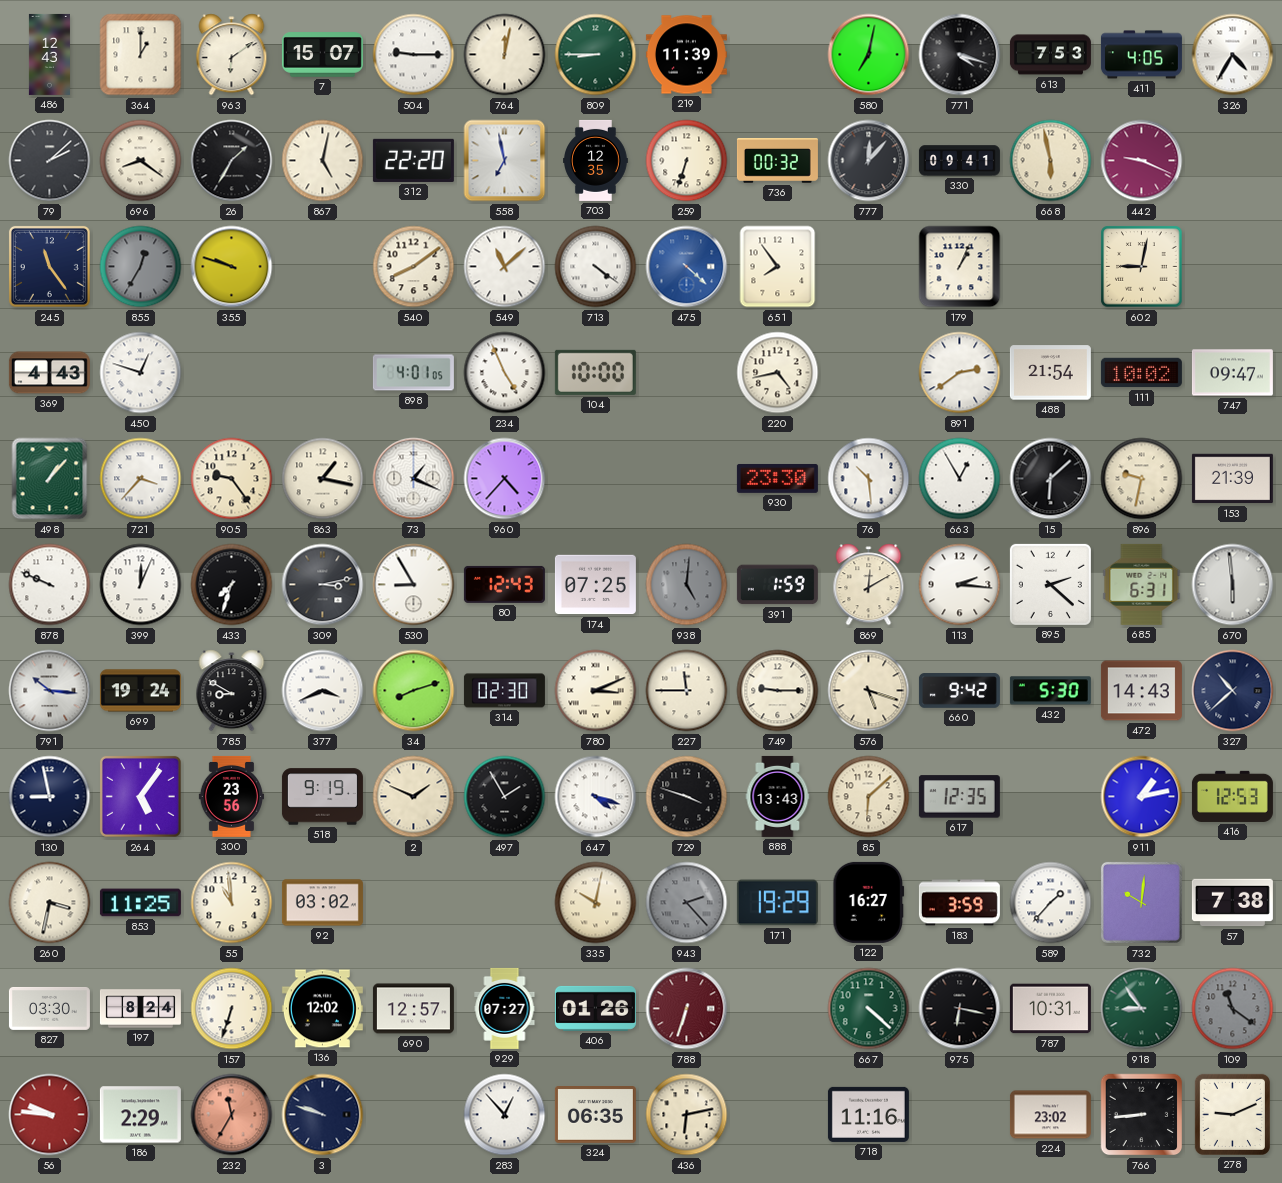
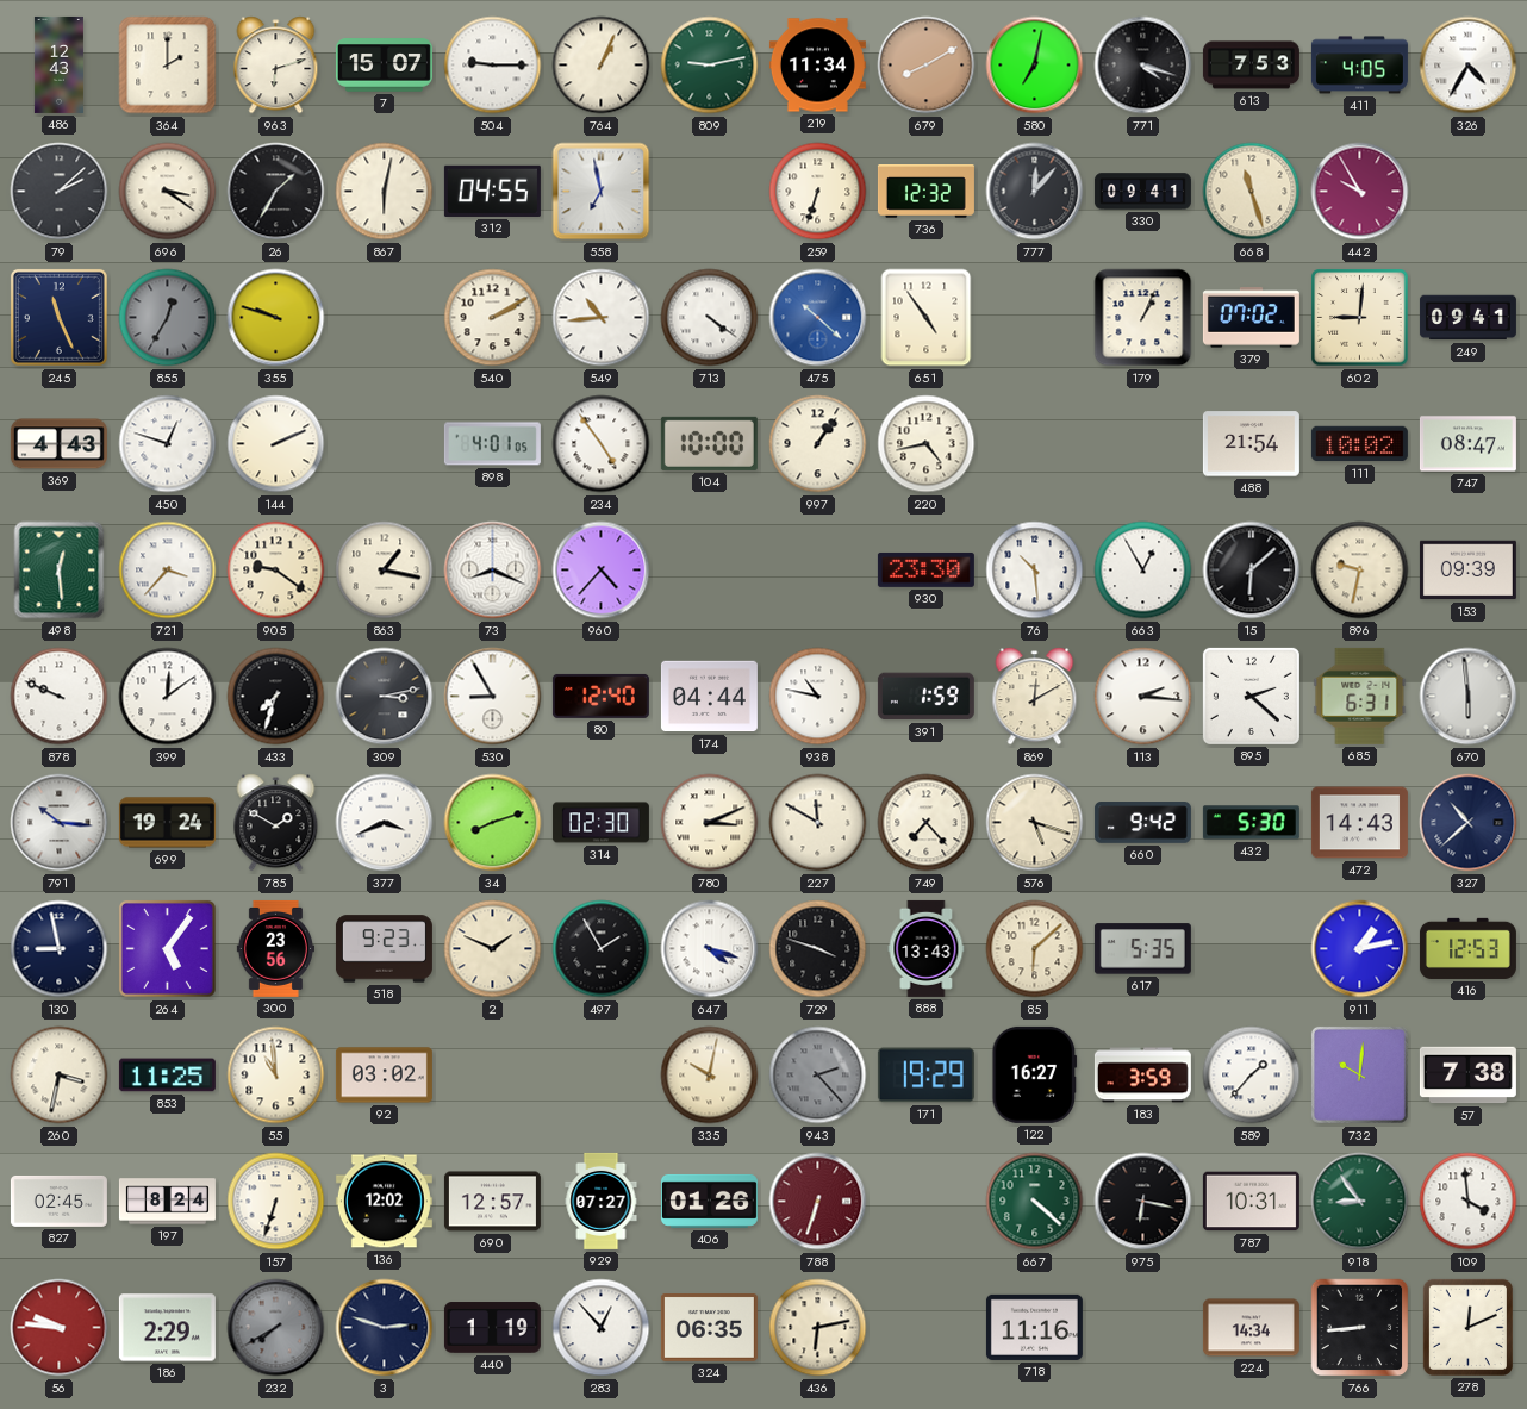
364: 1:00 -> 2:00
963: 6:09 -> 6:12
764: 12:02 -> 1:04
809: 8:45 -> 9:13
219: 11:39 -> 11:34
679: none -> 8:10
696: 8:21 -> 3:21
867: 5:02 -> 6:02
312: 22:20 -> 04:55
703: 12:35 -> none
736: 00:32 -> 12:32
668: 5:58 -> 11:27
442: 9:19 -> 9:55
245: 11:24 -> 11:26
540: 8:09 -> 2:10
549: 11:08 -> 10:44
475: 4:22 -> 10:22
651: 7:54 -> 4:54
379: none -> 07:02
602: 9:02 -> 9:01
249: none -> 09:41
144: none -> 2:11
234: 4:56 -> 4:54
997: none -> 1:06
891: 2:39 -> none
747: 09:47 -> 08:47
498: 1:07 -> 12:29
905: 9:24 -> 9:21
73: 1:19 -> 8:19
153: 21:39 -> 09:39
399: 12:04 -> 12:09
80: 12:43 -> 12:40
174: 07:25 -> 04:44
938: 5:01 -> 10:47
938 dial: grey -> white
785: 8:50 -> 1:50
227: 11:45 -> 11:50
749: 9:15 -> 7:23
518: 9:19 -> 9:23
617: 12:35 -> 5:35
827: 03:30 -> 02:45
109: 11:21 -> 3:59
109 dial: grey -> white
232: 11:35 -> 7:40
232 dial: salmon -> grey
3: 9:48 -> 2:48
440: none -> 1:19
224: 23:02 -> 14:34
278: 9:11 -> 12:11
